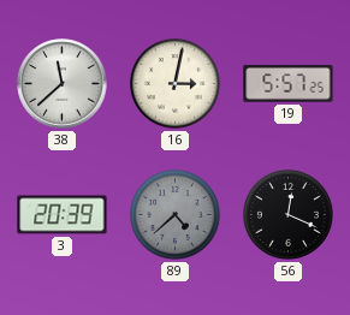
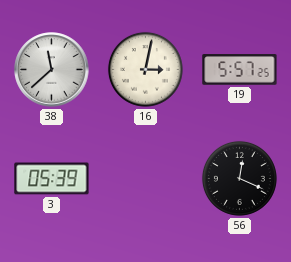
3: 20:39 -> 05:39
89: 4:38 -> none
